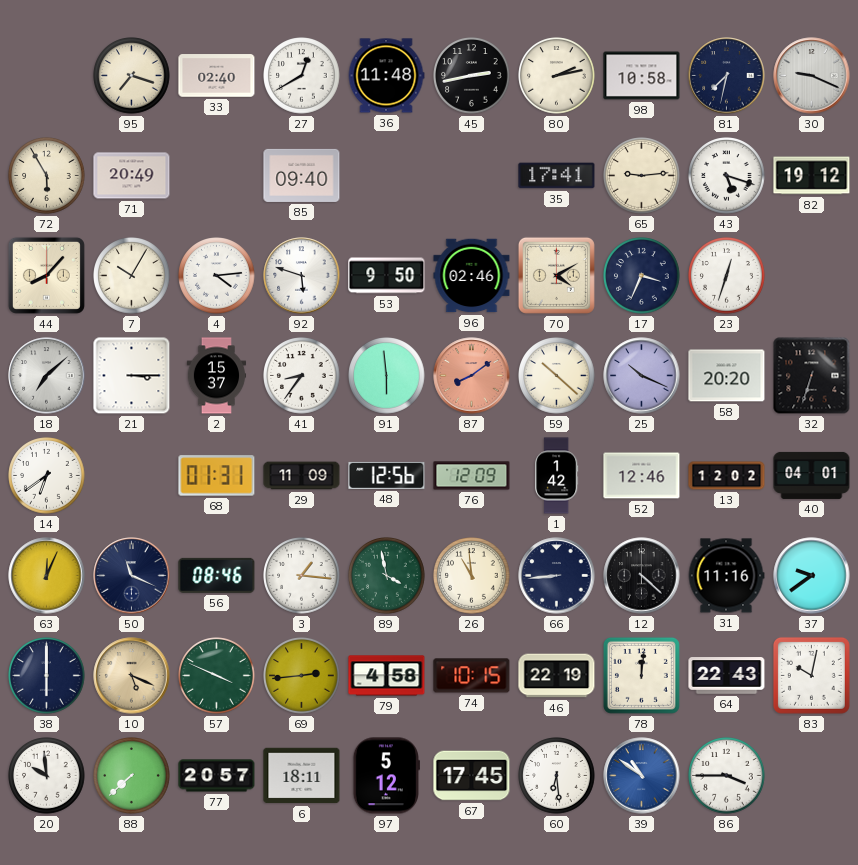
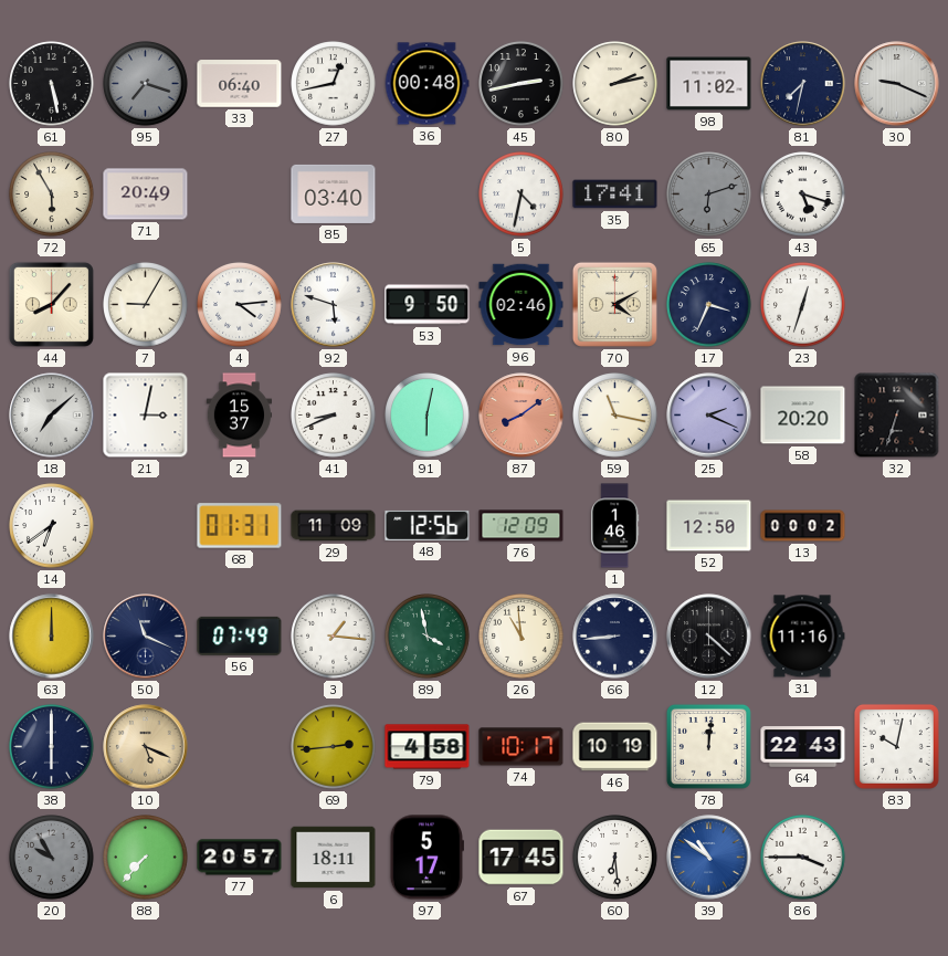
61: none -> 5:28
95 dial: cream -> grey
33: 02:40 -> 06:40
27: 12:40 -> 12:43
36: 11:48 -> 00:48
98: 10:58 -> 11:02
85: 09:40 -> 03:40
5: none -> 4:32
65: 9:14 -> 6:12
65 dial: cream -> grey
82: 19:12 -> none
7: 10:05 -> 9:05
21: 3:15 -> 3:02
41: 8:36 -> 8:41
91: 5:59 -> 6:02
59: 10:22 -> 11:17
25: 10:19 -> 2:19
1: 1:42 -> 1:46
52: 12:46 -> 12:50
13: 12:02 -> 00:02
40: 04:01 -> none
63: 12:04 -> 12:00
56: 08:46 -> 07:49
37: 9:39 -> none
57: 3:49 -> none
74: 10:15 -> 10:17
46: 22:19 -> 10:19
20: 9:59 -> 9:55
20 dial: white -> grey
88: 7:38 -> 7:37
97: 5:12 -> 5:17
